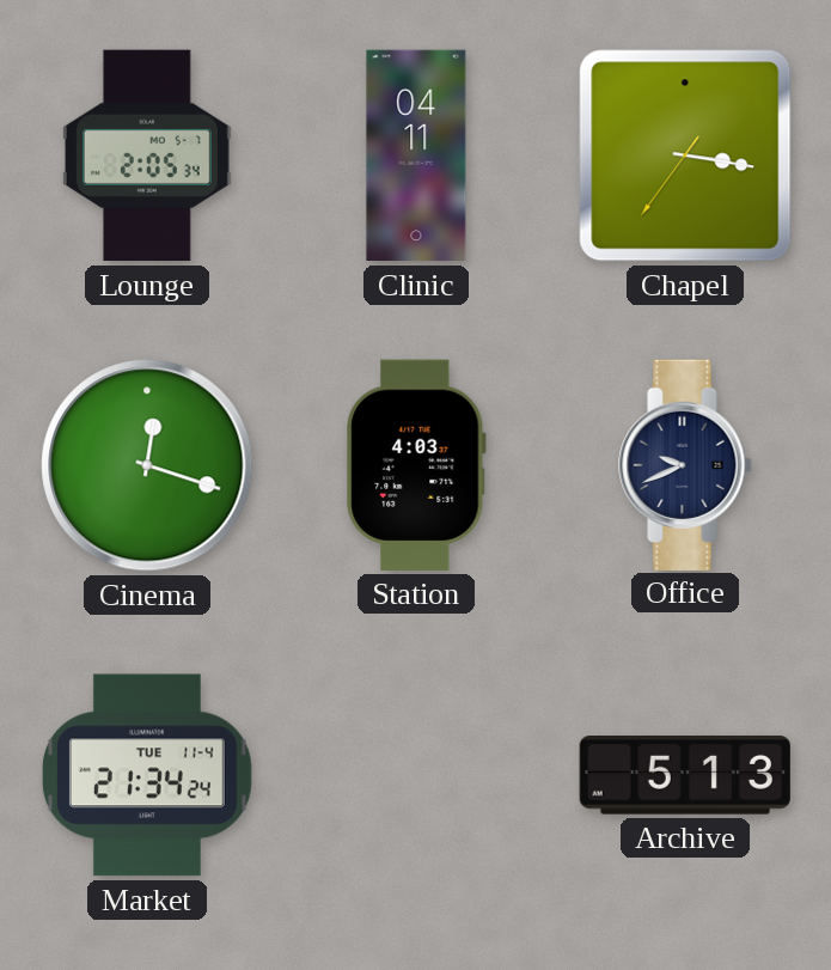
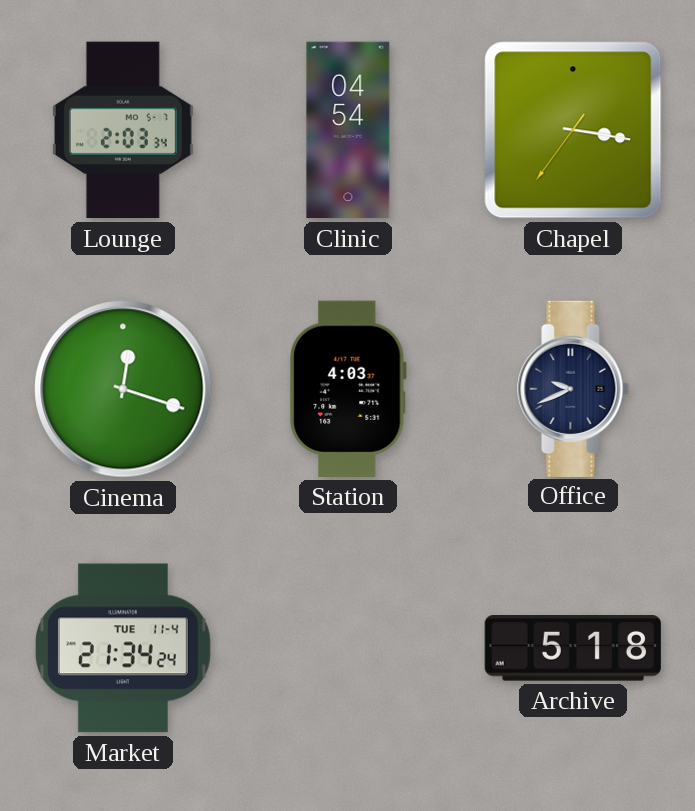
Lounge: 2:05 -> 2:03
Clinic: 04:11 -> 04:54
Archive: 5:13 -> 5:18
